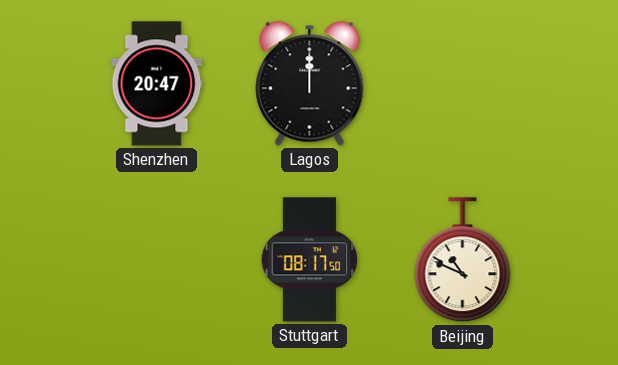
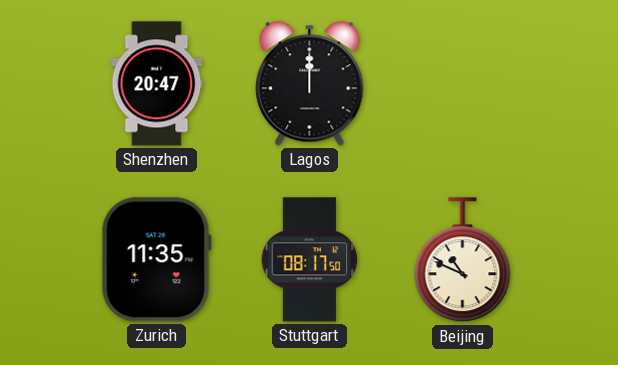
Zurich: none -> 11:35
